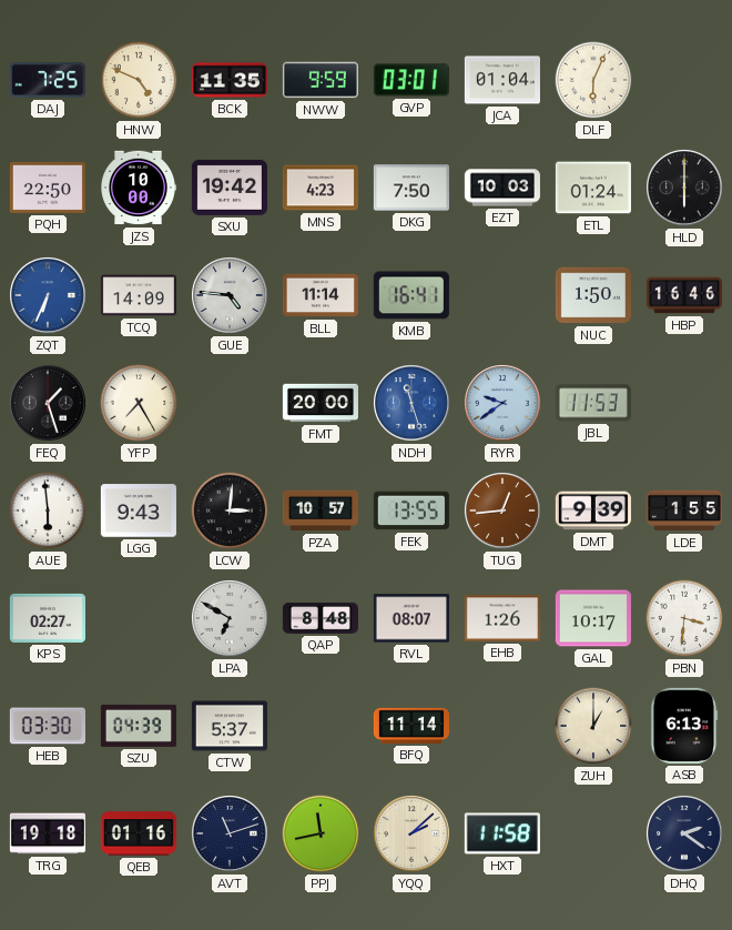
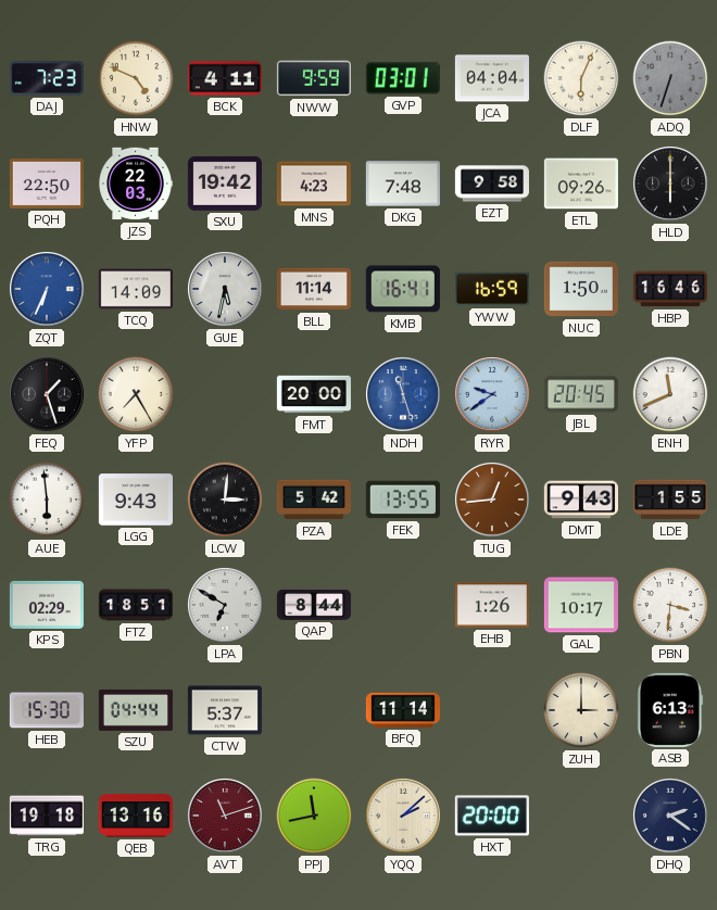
DAJ: 7:25 -> 7:23
BCK: 11:35 -> 4:11
JCA: 01:04 -> 04:04
ADQ: none -> 6:33
JZS: 10:00 -> 22:03
DKG: 7:50 -> 7:48
EZT: 10:03 -> 9:58
ETL: 01:24 -> 09:26
GUE: 4:46 -> 5:32
YWW: none -> 16:59
JBL: 11:53 -> 20:45
ENH: none -> 11:41
PZA: 10:57 -> 5:42
DMT: 9:39 -> 9:43
KPS: 02:27 -> 02:29
FTZ: none -> 18:51
QAP: 8:48 -> 8:44
RVL: 08:07 -> none
HEB: 03:30 -> 15:30
SZU: 04:39 -> 04:44
ZUH: 1:00 -> 3:00
QEB: 01:16 -> 13:16
AVT dial: navy -> burgundy
HXT: 11:58 -> 20:00
